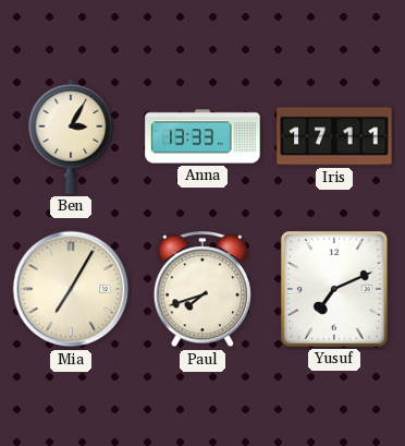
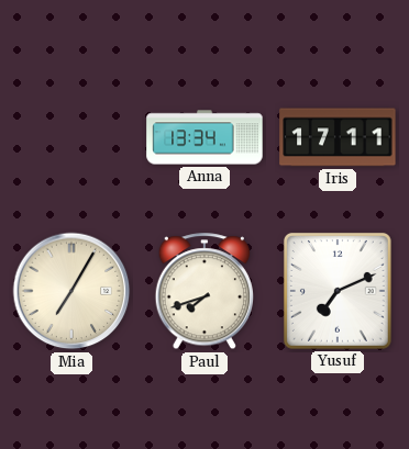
Ben: 3:05 -> none
Anna: 13:33 -> 13:34
